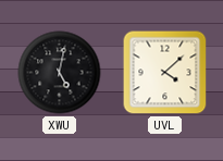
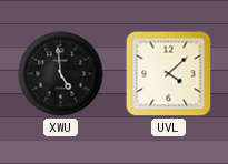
XWU: 5:02 -> 4:59
